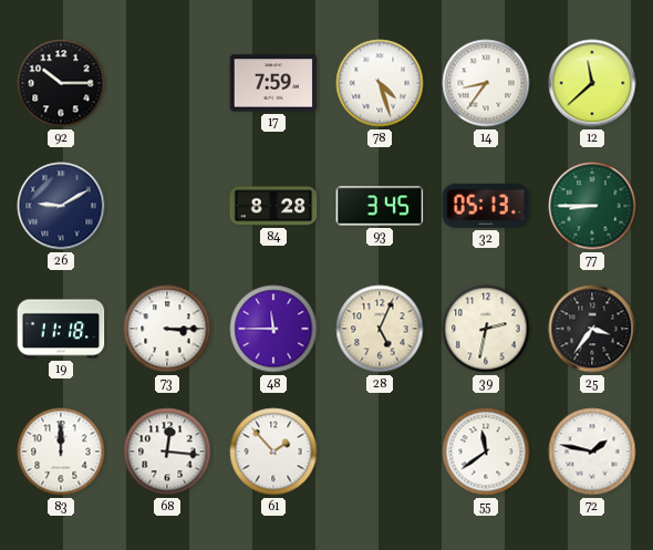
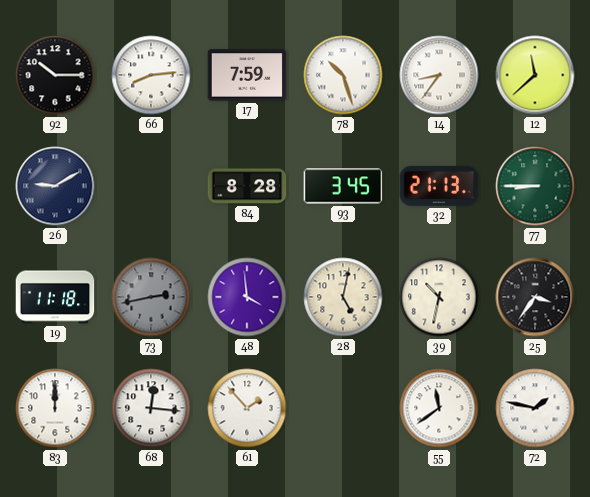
66: none -> 8:14
78: 4:27 -> 10:27
32: 05:13 -> 21:13
73: 3:15 -> 2:43
73 dial: white -> grey
48: 11:45 -> 3:59
28: 5:04 -> 5:02
39: 2:32 -> 10:32
